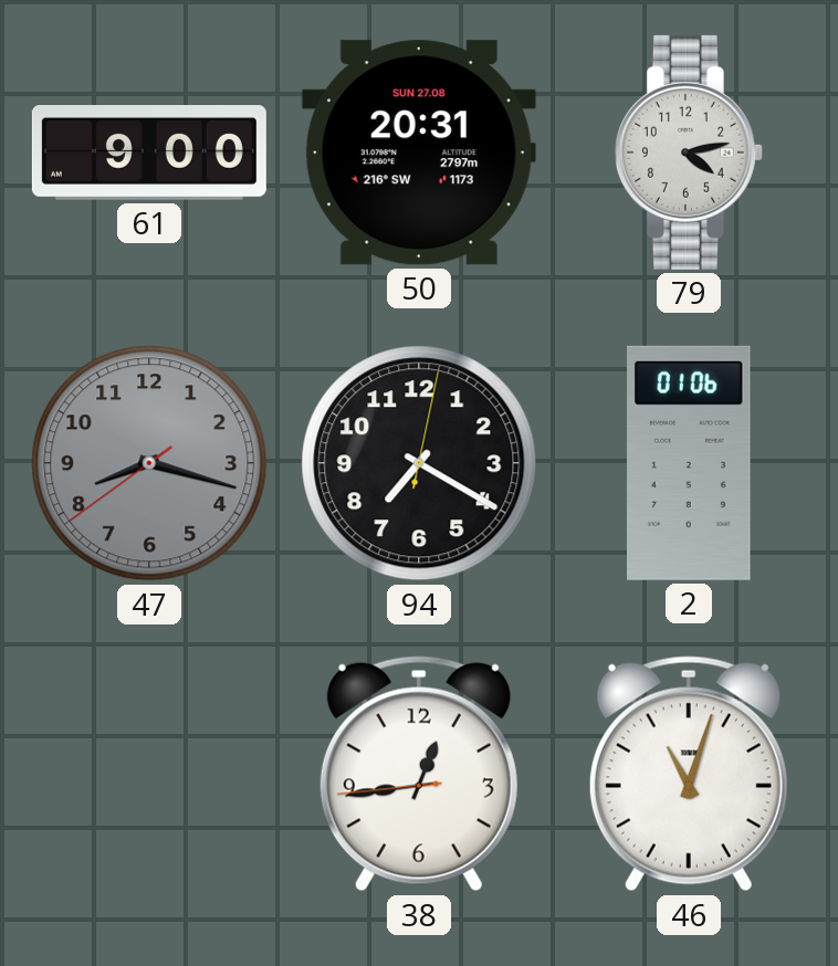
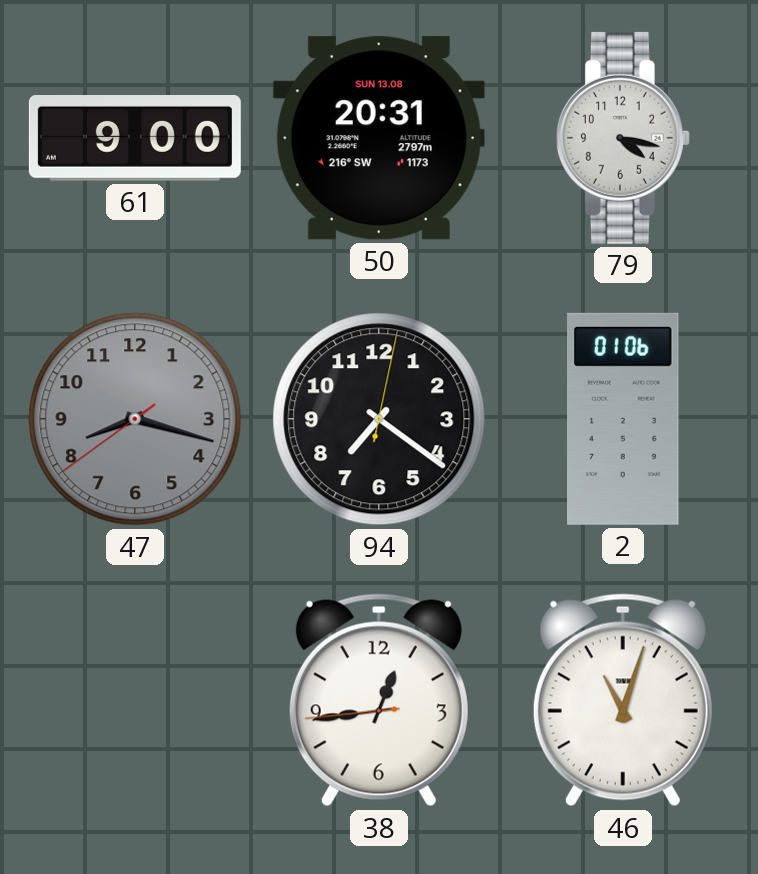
50 date: SUN 27.08 -> SUN 13.08
79: 4:13 -> 4:17
94: 7:20 -> 7:21
